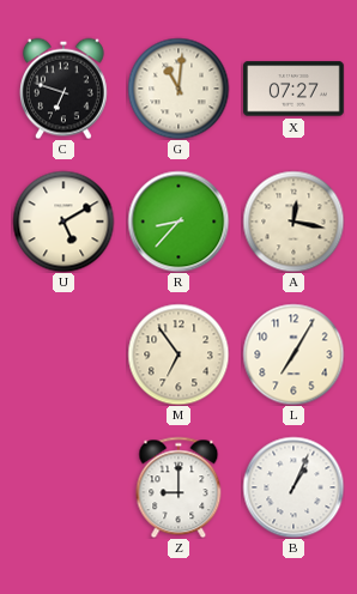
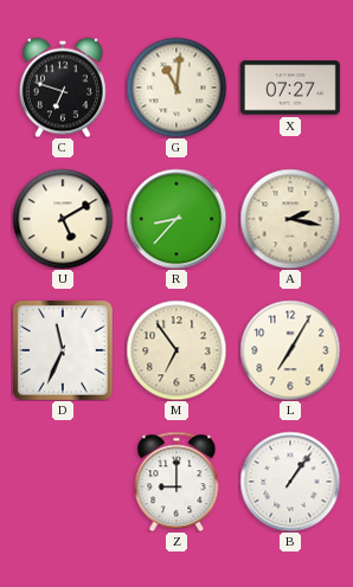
A: 12:17 -> 2:17
D: none -> 11:34
B: 1:04 -> 1:06
